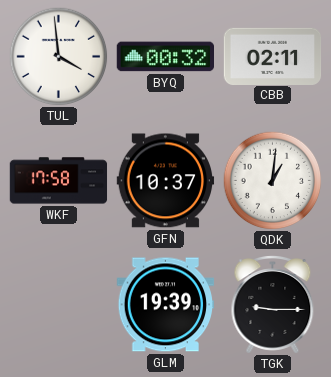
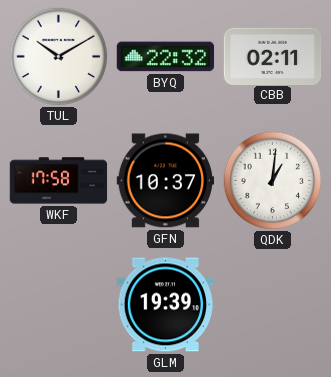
TUL: 3:59 -> 10:10
BYQ: 00:32 -> 22:32
TGK: 9:15 -> none
